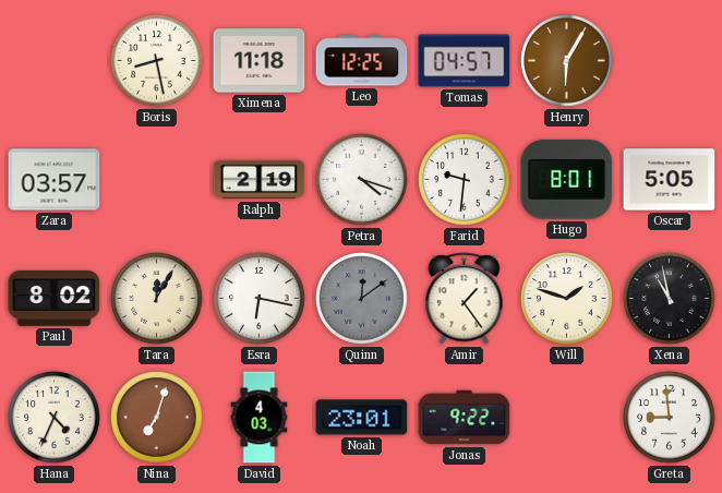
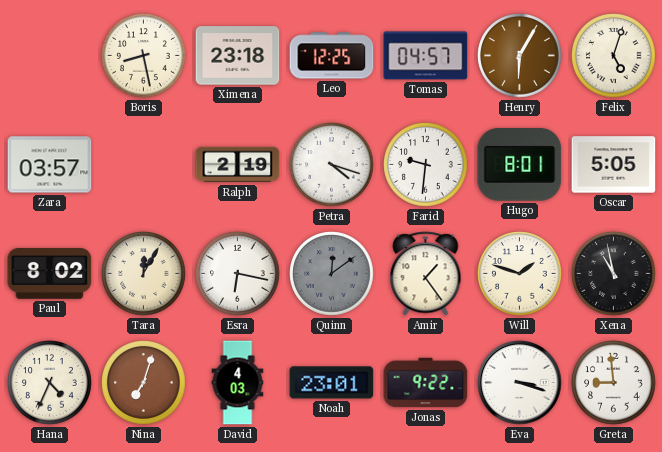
Ximena: 11:18 -> 23:18
Felix: none -> 5:03
Eva: none -> 3:18
